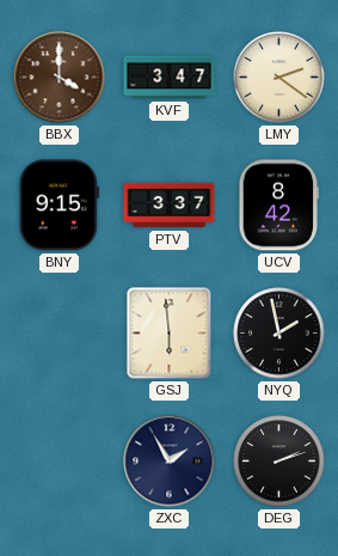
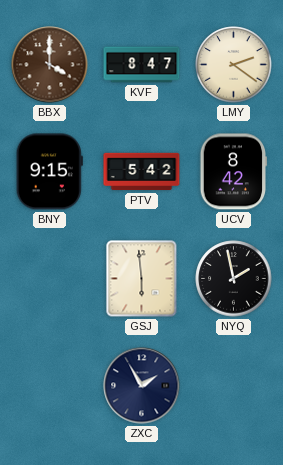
KVF: 3:47 -> 8:47
PTV: 3:37 -> 5:42
DEG: 2:12 -> none
